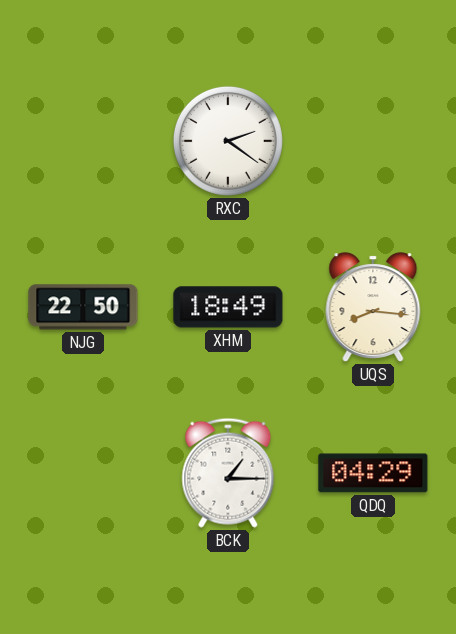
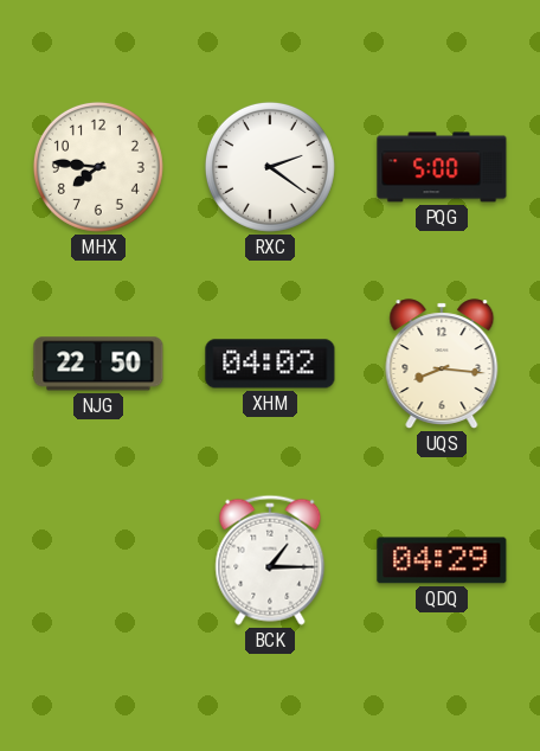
MHX: none -> 7:46
PQG: none -> 5:00
XHM: 18:49 -> 04:02
